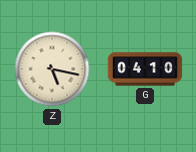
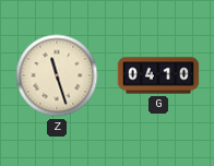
Z: 5:17 -> 11:27
